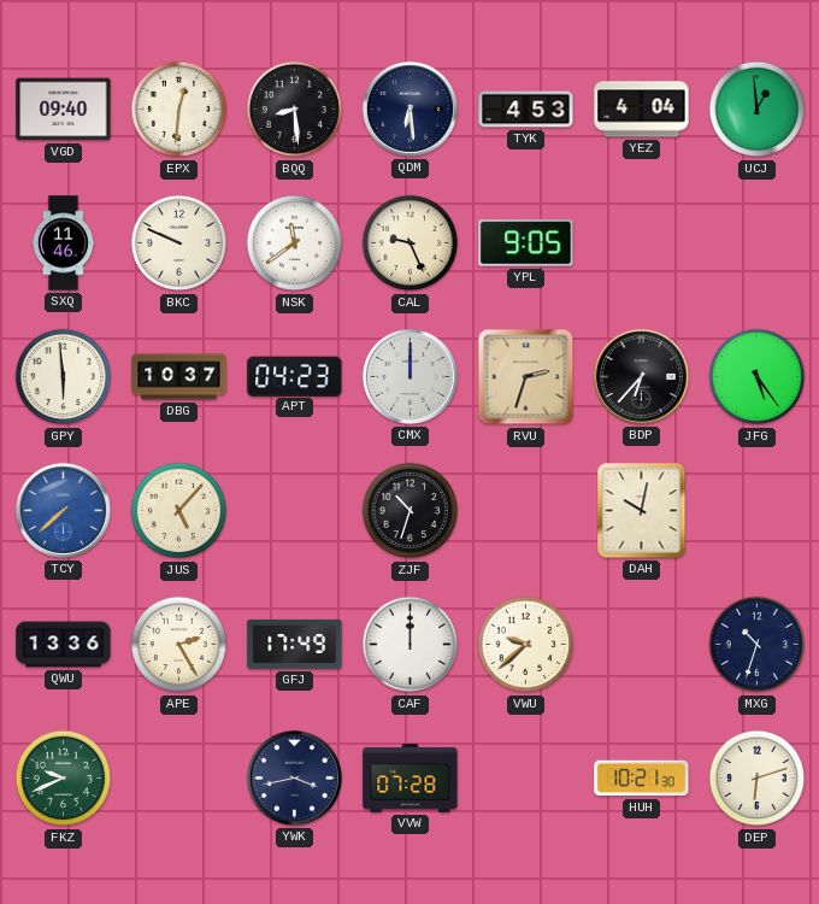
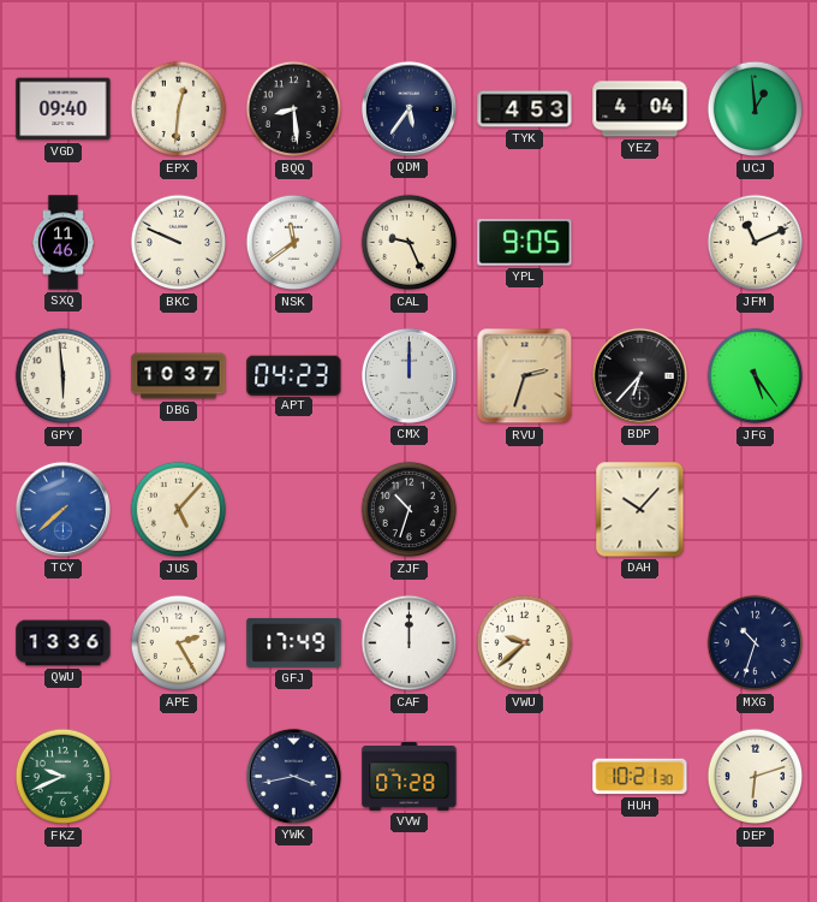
QDM: 6:29 -> 5:36
JFM: none -> 11:11
DAH: 10:02 -> 10:07
